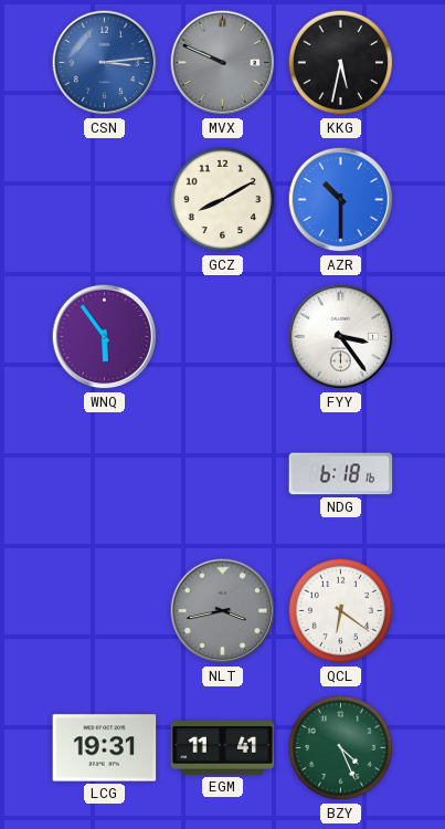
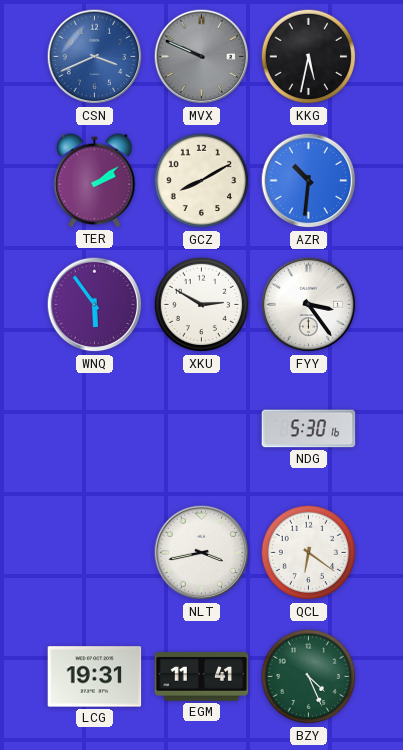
CSN: 3:14 -> 3:41
TER: none -> 2:09
AZR: 10:30 -> 10:31
XKU: none -> 2:50
NDG: 6:18 -> 5:30
NLT dial: grey -> white
